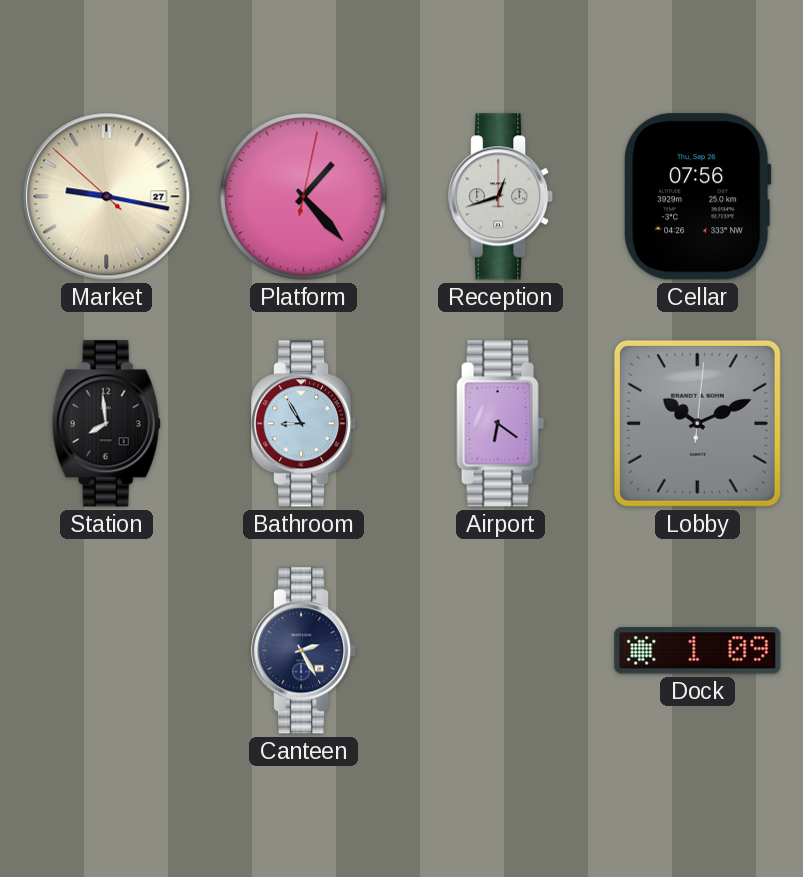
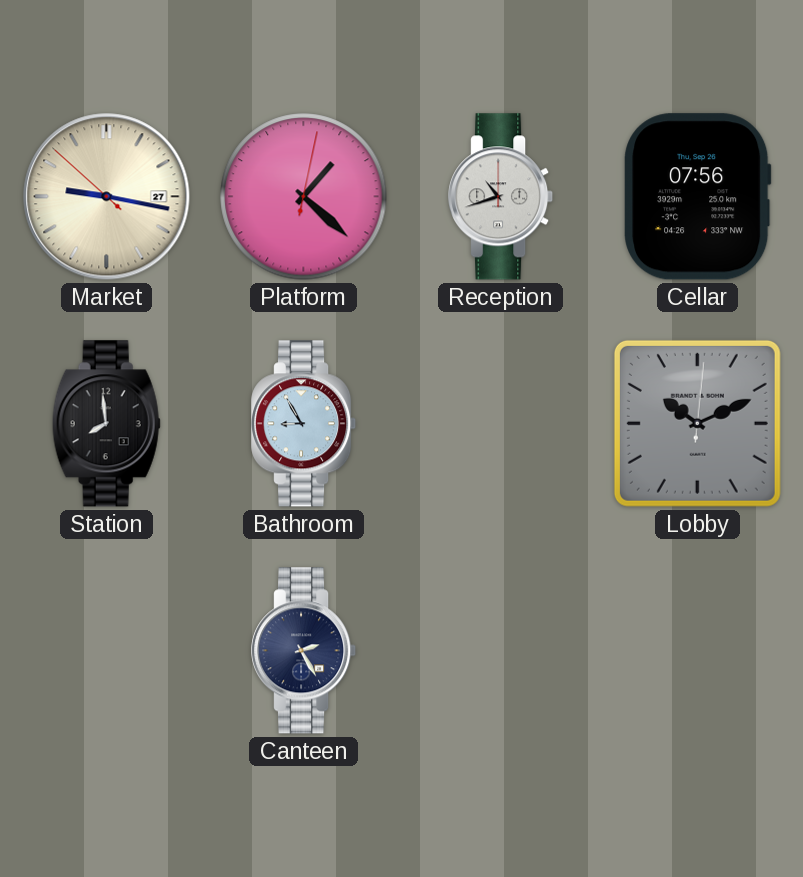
Platform: 1:23 -> 1:22
Reception: 12:42 -> 10:42
Airport: 6:21 -> none
Dock: 1:09 -> none
